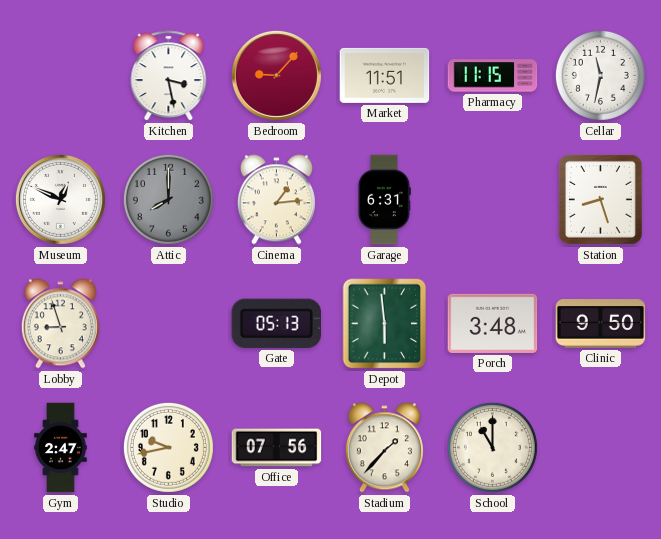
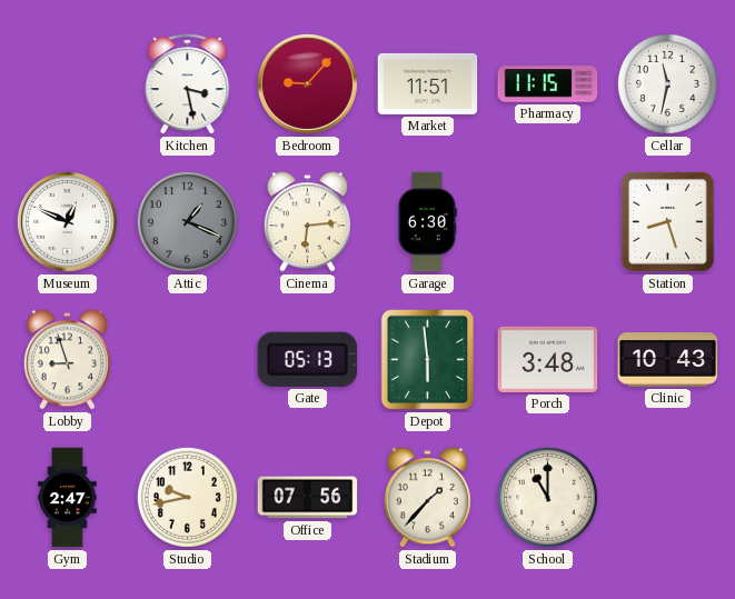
Attic: 8:00 -> 1:19
Cinema: 1:14 -> 6:14
Garage: 6:31 -> 6:30
Clinic: 9:50 -> 10:43
